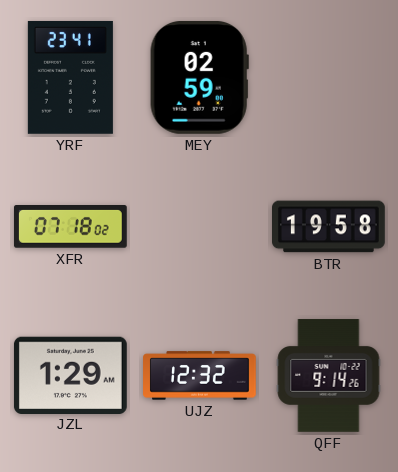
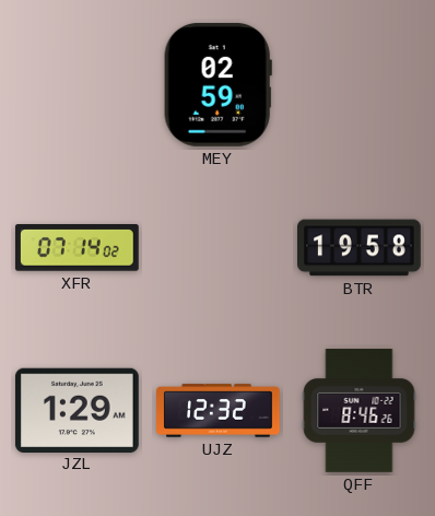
YRF: 23:41 -> none
XFR: 07:18 -> 07:14
QFF: 9:14 -> 8:46
